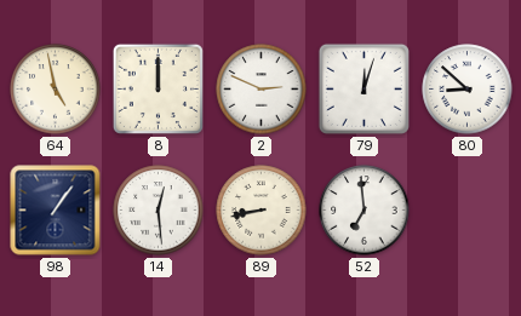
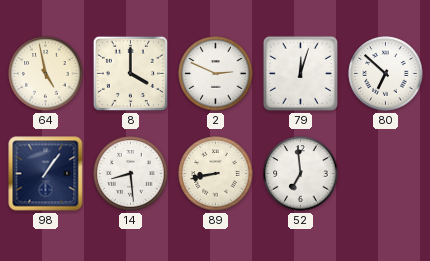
8: 12:00 -> 4:00
80: 8:52 -> 6:52
14: 12:29 -> 8:29
